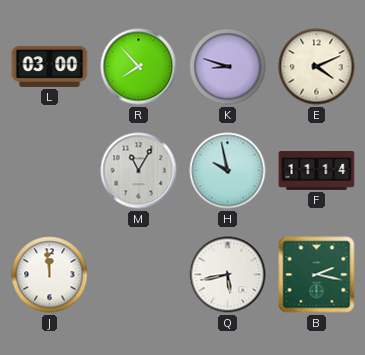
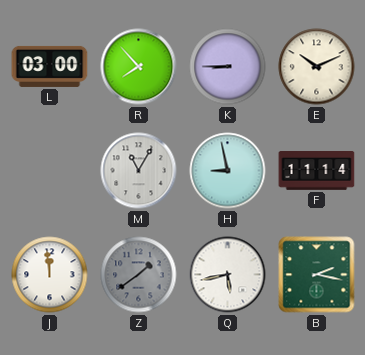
K: 8:48 -> 8:45
E: 4:11 -> 10:11
H: 9:58 -> 8:58
Z: none -> 1:39
